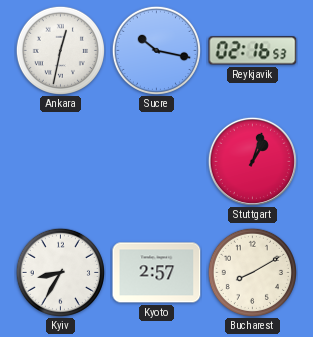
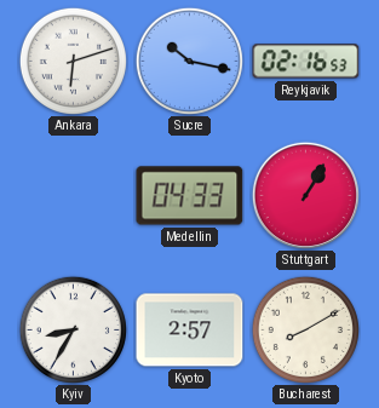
Ankara: 12:32 -> 6:12
Medellin: none -> 04:33
Stuttgart: 1:03 -> 1:05
